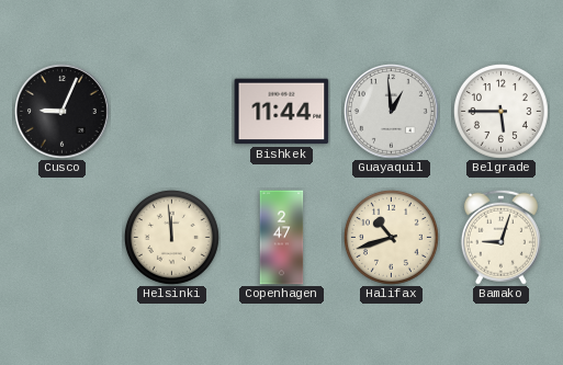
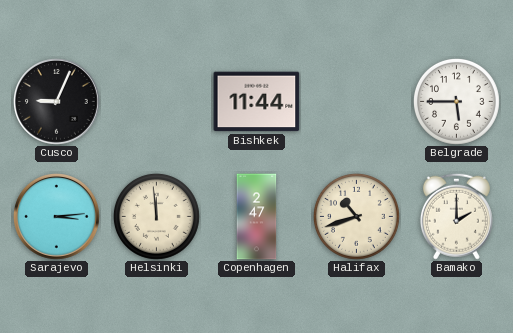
Guayaquil: 12:59 -> none
Sarajevo: none -> 3:14
Bamako: 9:03 -> 2:00
